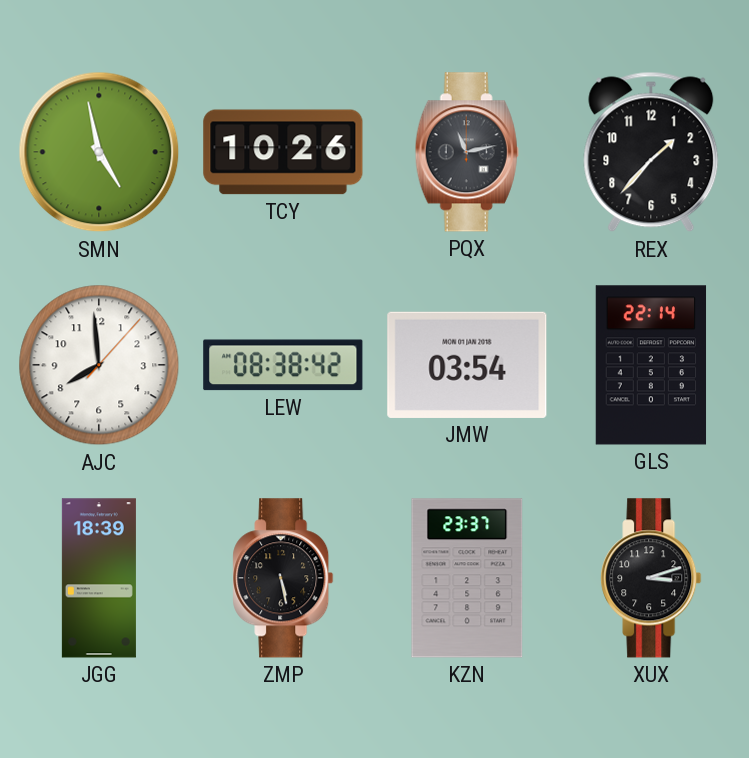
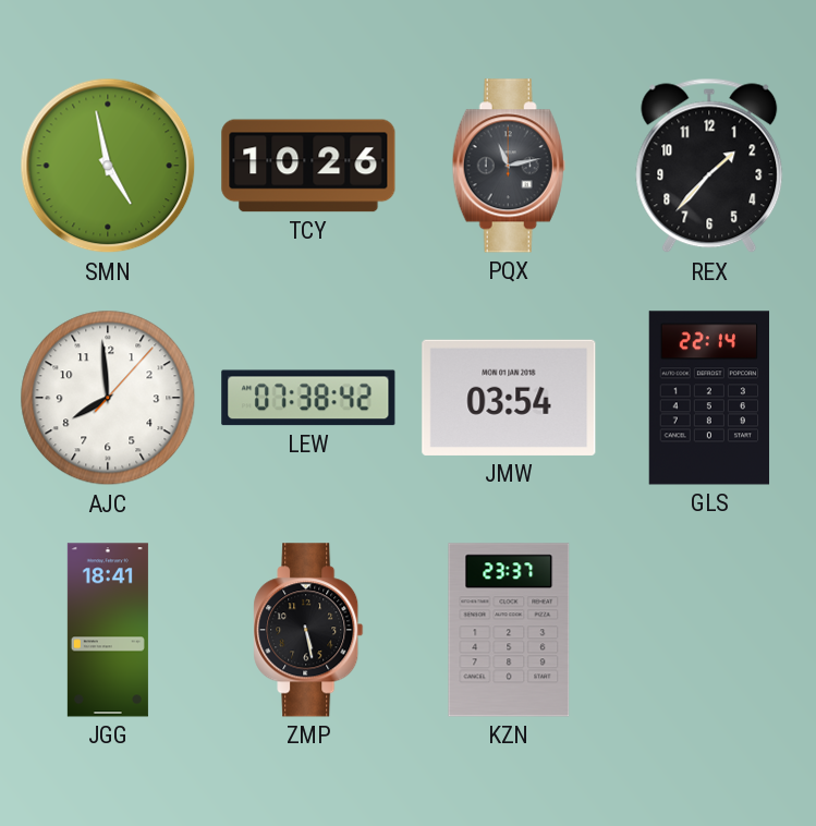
LEW: 08:38 -> 07:38
JGG: 18:39 -> 18:41
XUX: 3:12 -> none
